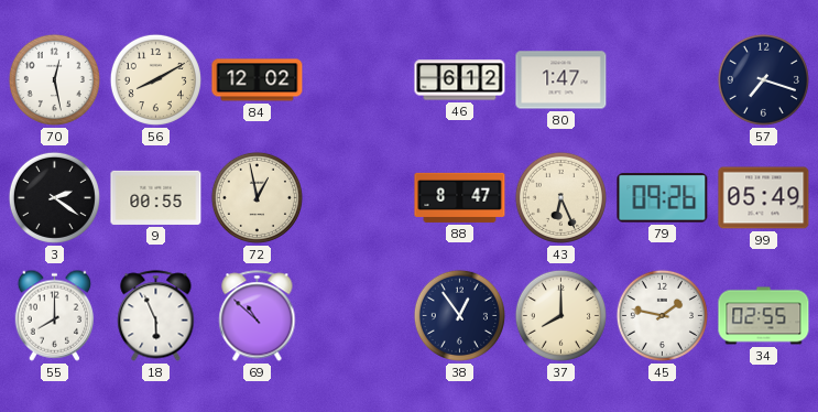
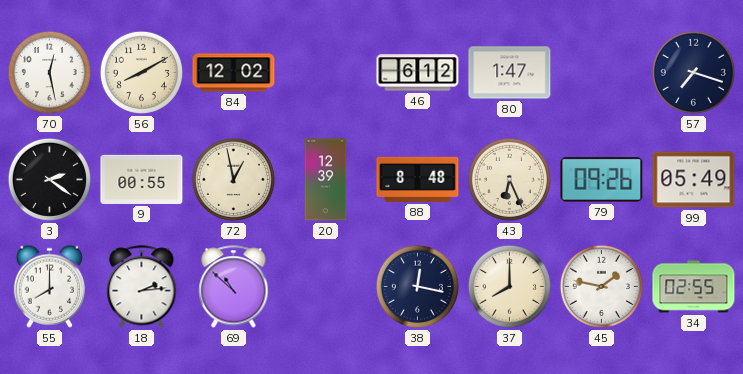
20: none -> 12:39
88: 8:47 -> 8:48
18: 5:56 -> 2:14
38: 12:54 -> 12:17
